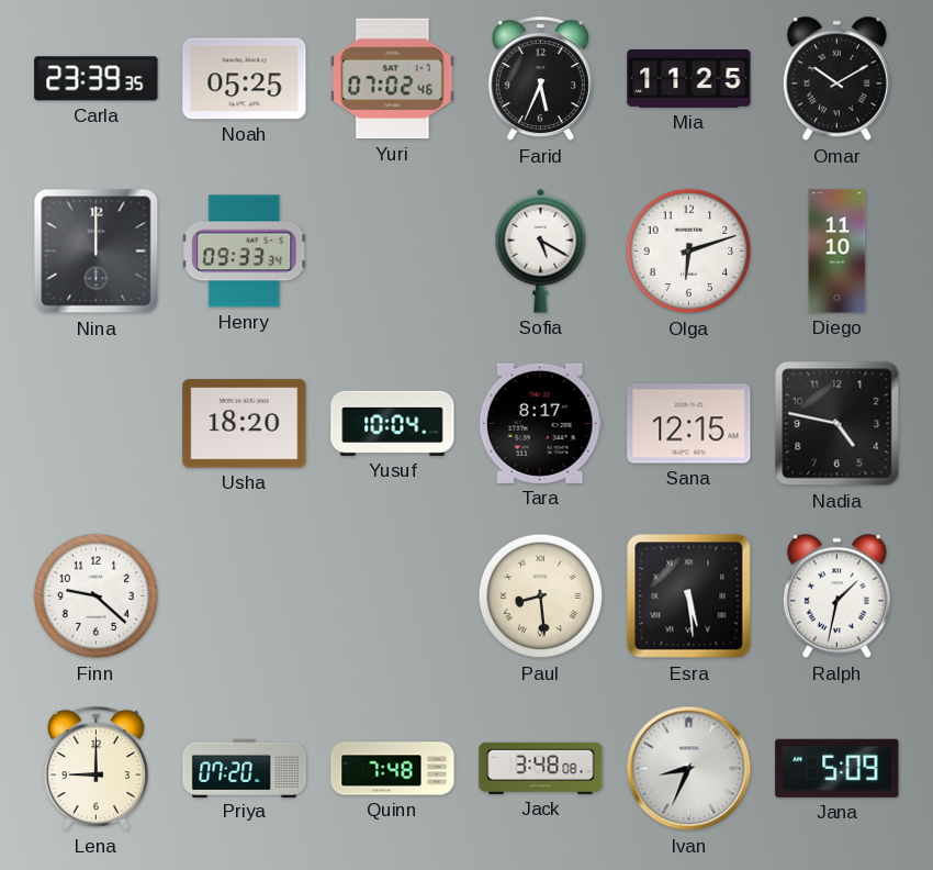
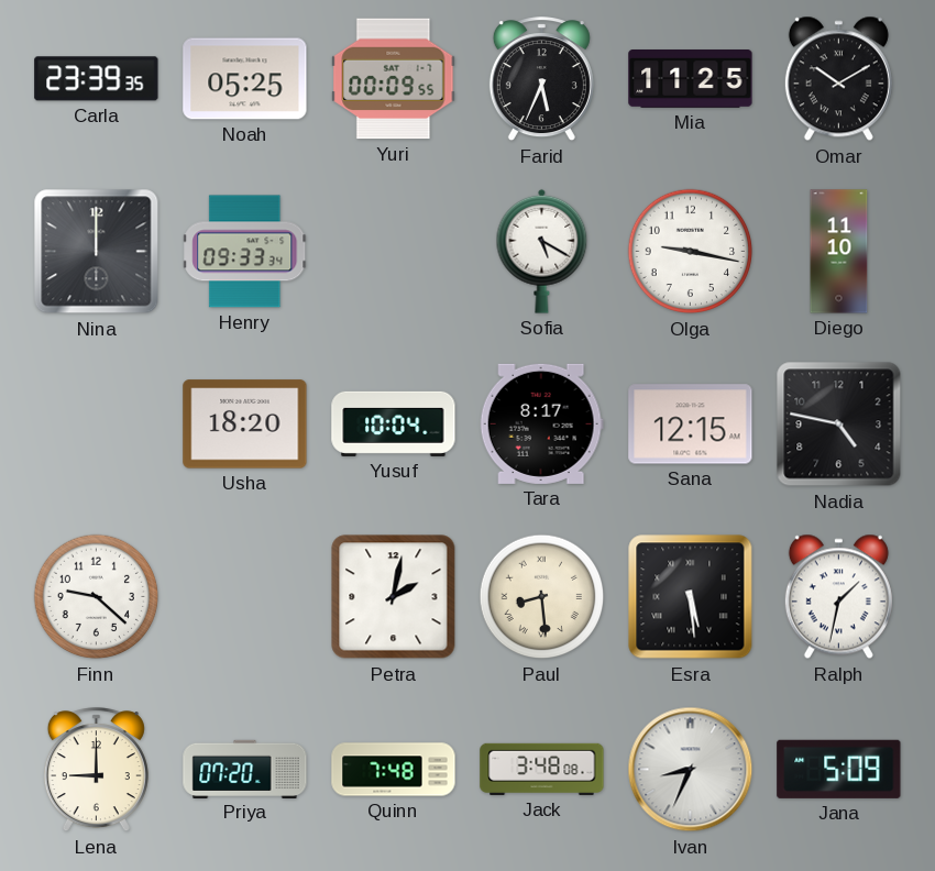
Yuri: 07:02 -> 00:09
Olga: 6:12 -> 9:17
Petra: none -> 2:02
